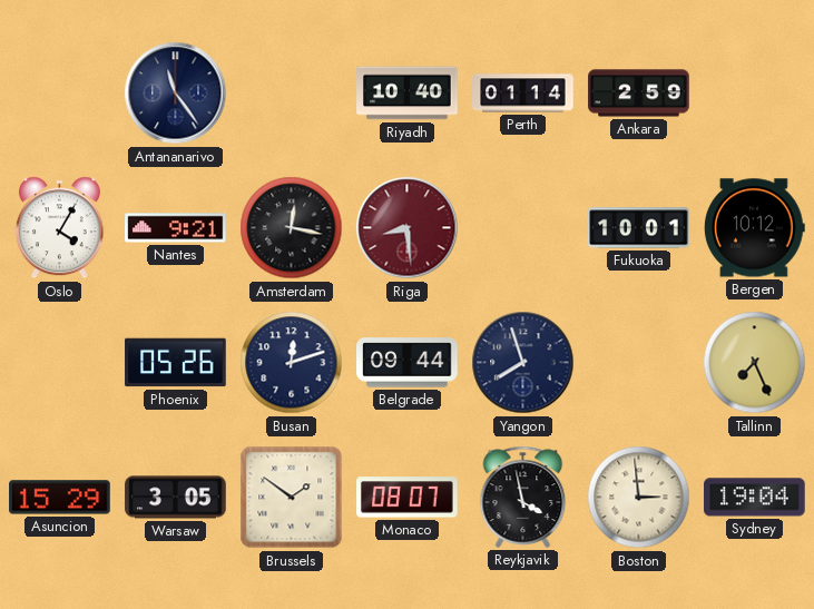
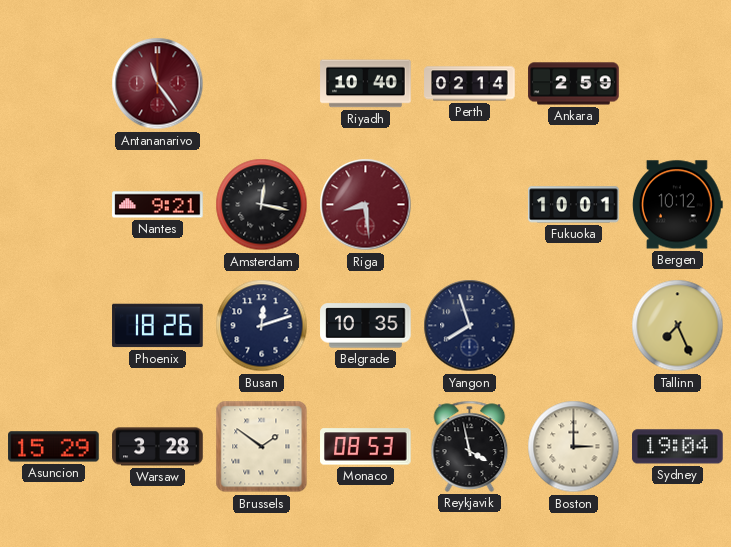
Antananarivo dial: navy -> burgundy
Perth: 01:14 -> 02:14
Oslo: 4:05 -> none
Phoenix: 05:26 -> 18:26
Belgrade: 09:44 -> 10:35
Warsaw: 3:05 -> 3:28
Monaco: 08:07 -> 08:53
Boston: 2:59 -> 3:00
